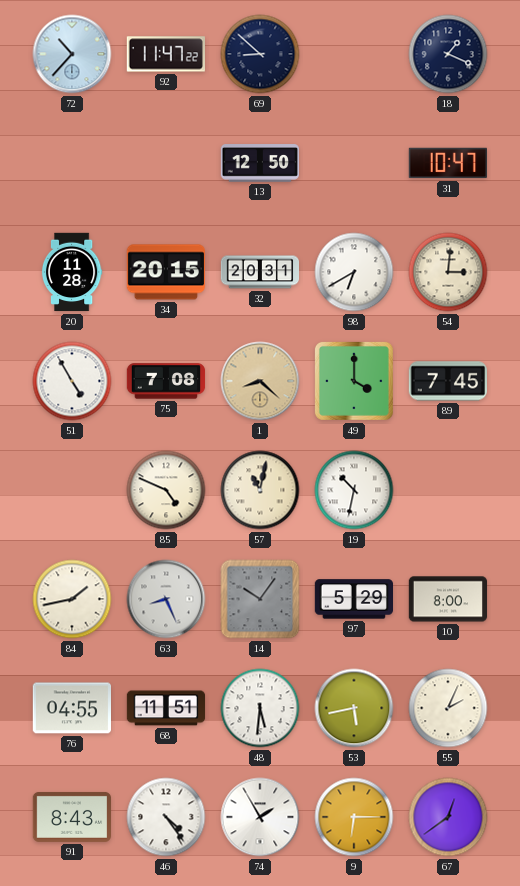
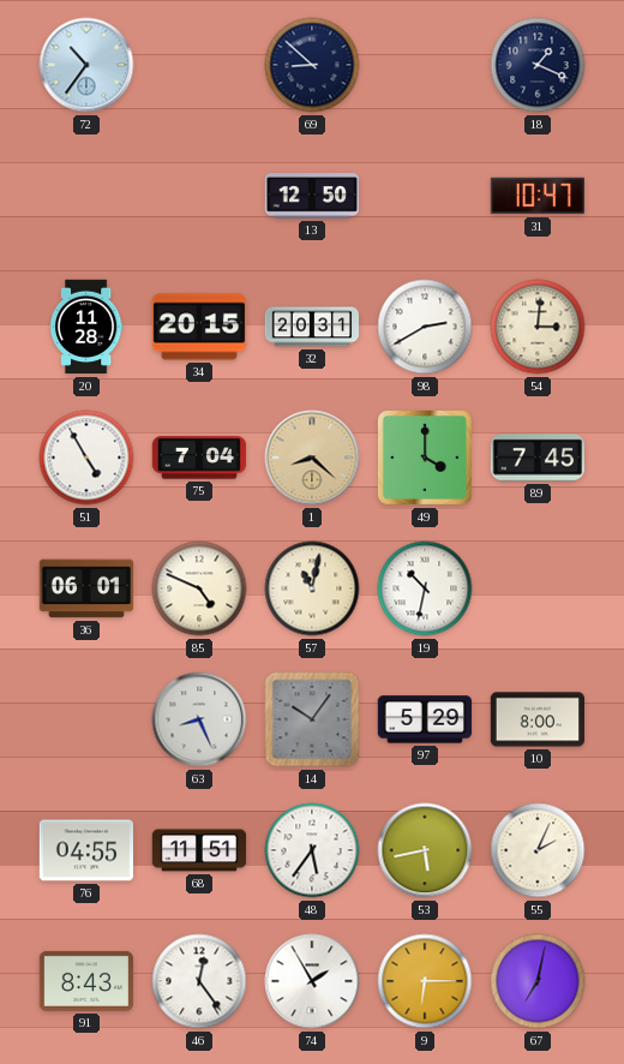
72: 10:37 -> 10:36
92: 11:47 -> none
98: 6:40 -> 2:40
75: 7:08 -> 7:04
36: none -> 06:01
84: 1:43 -> none
48: 5:31 -> 5:36
46: 4:24 -> 12:24
67: 12:39 -> 7:02
